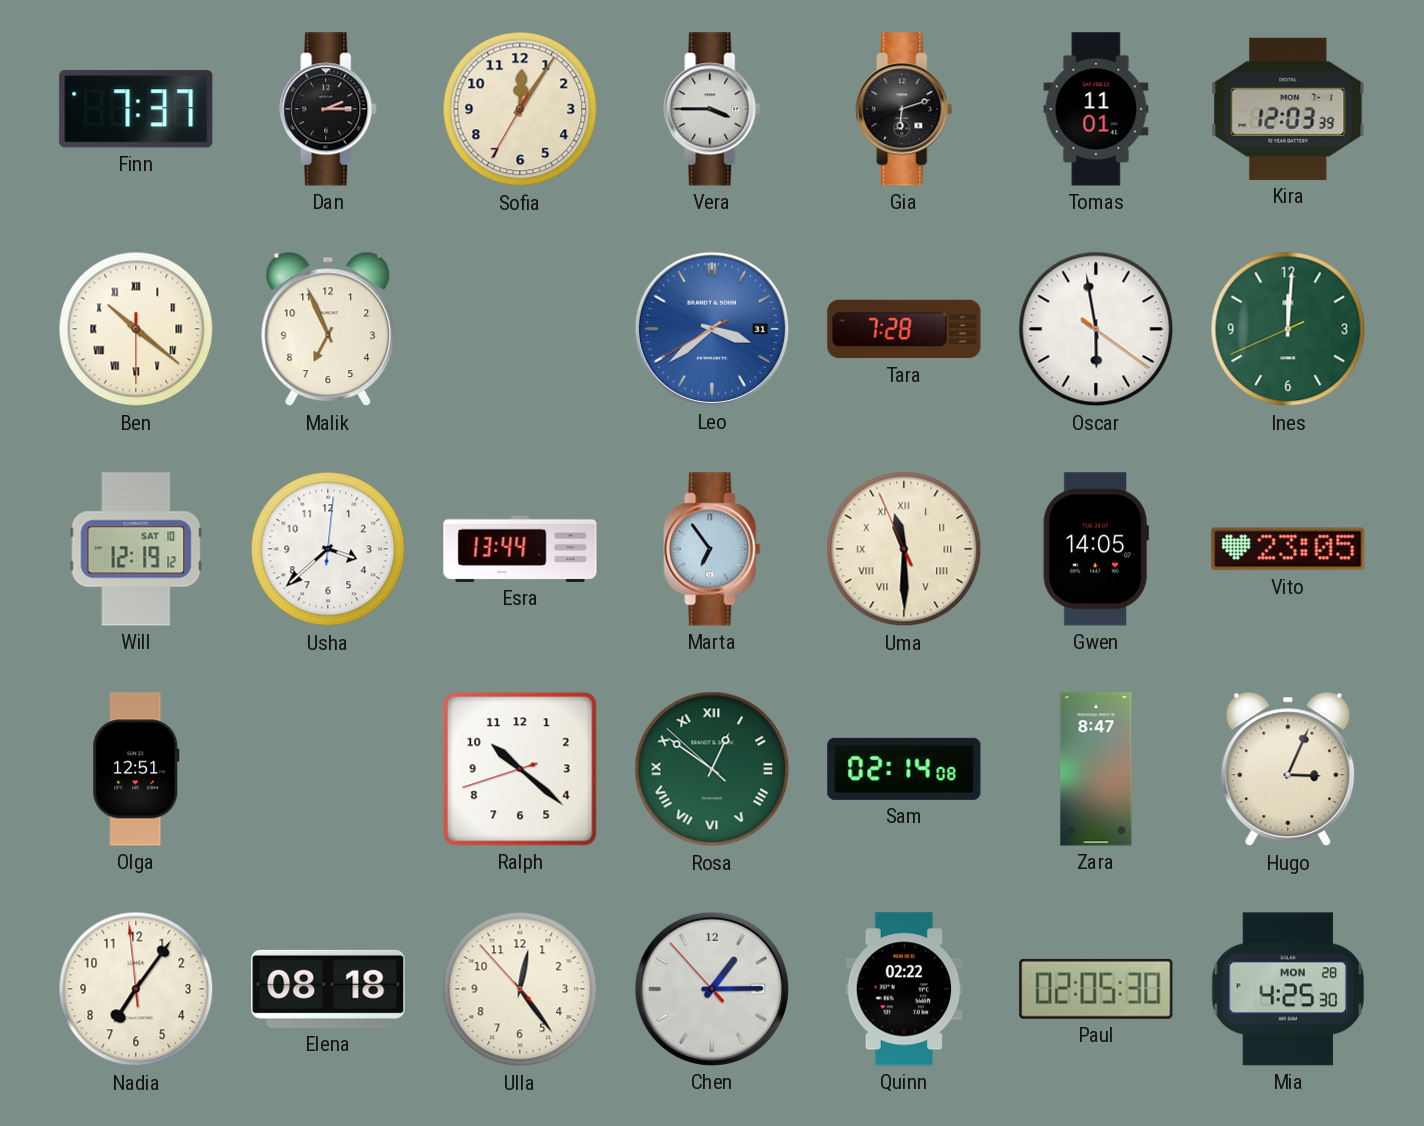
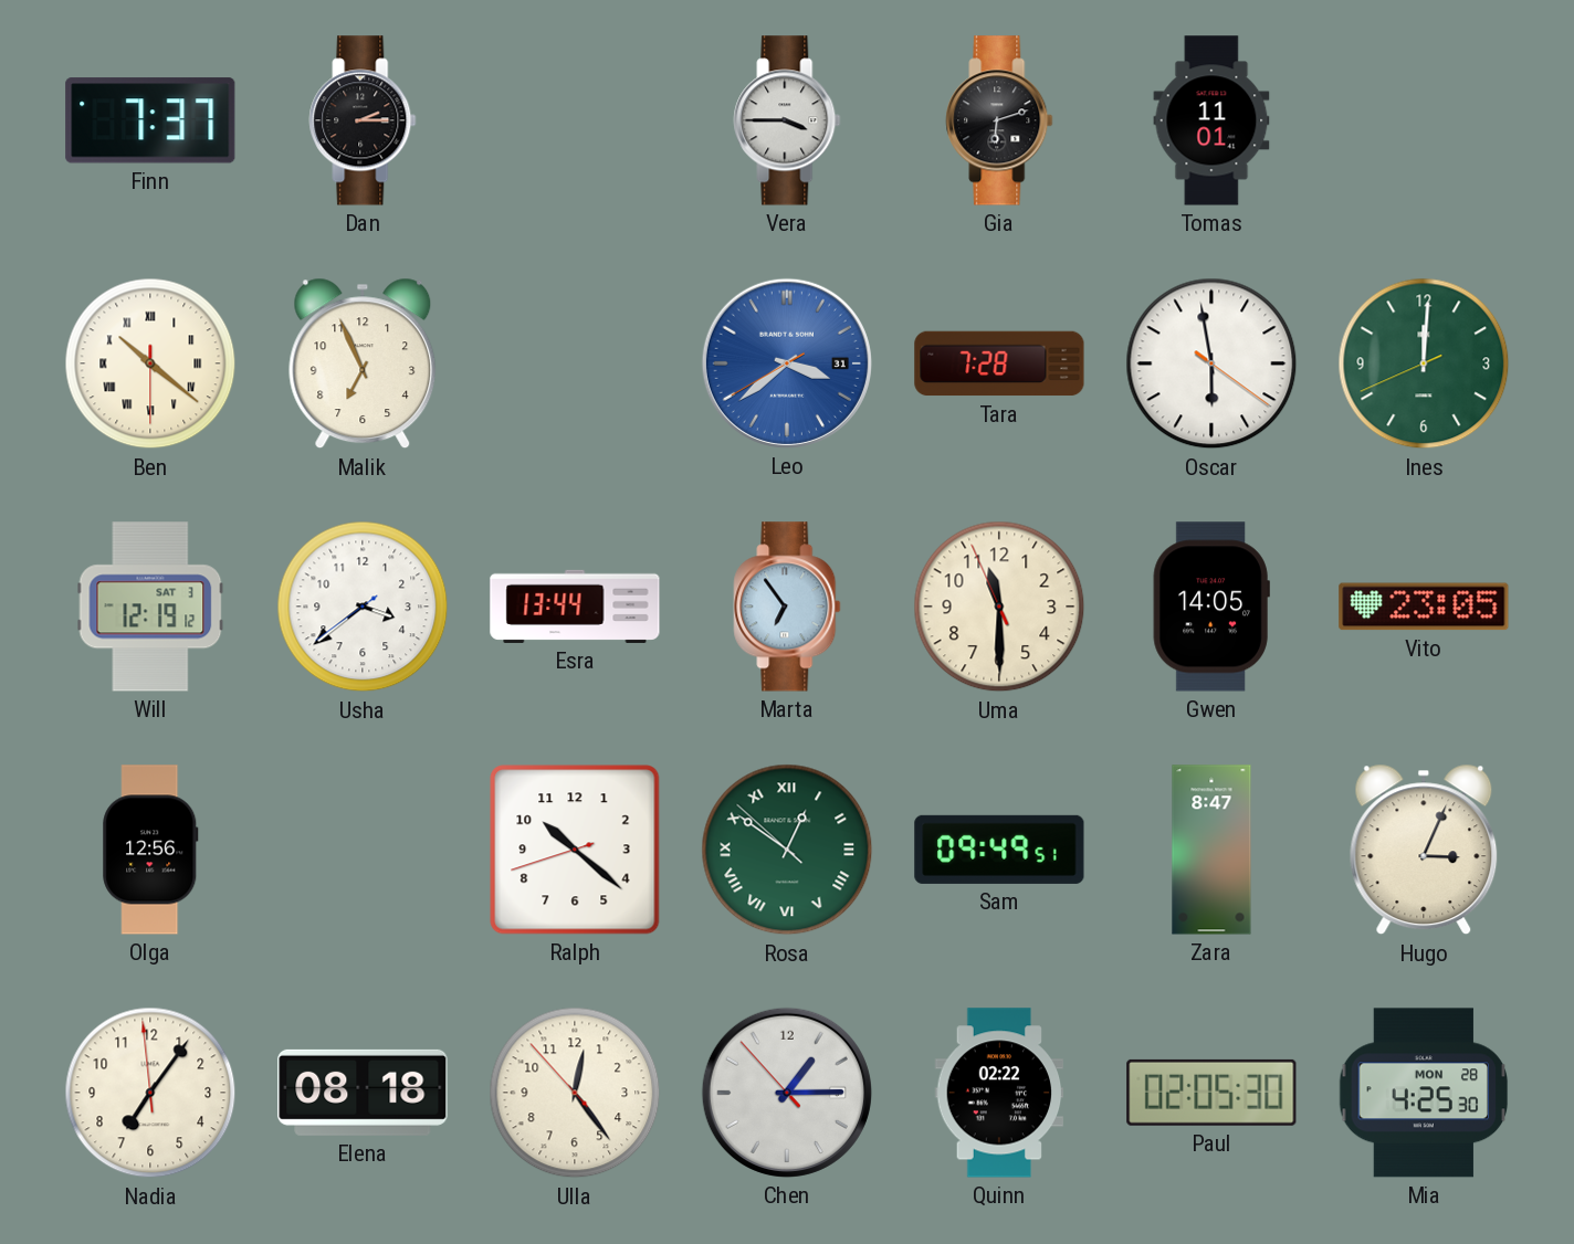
Sofia: 12:05 -> none
Kira: 12:03 -> none
Will date: SAT 10 -> SAT 3
Usha: 3:38:01 -> 3:38:39
Uma numerals: Roman -> Arabic
Olga: 12:51 -> 12:56
Sam: 02:14 -> 09:49
